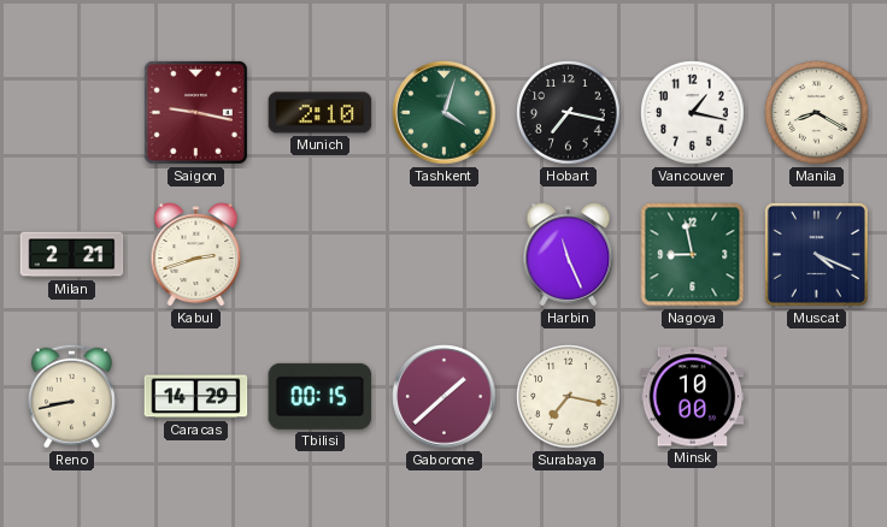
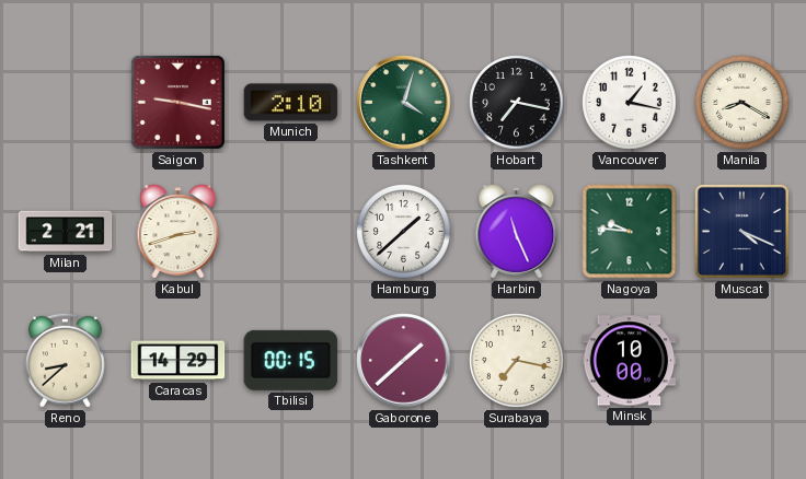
Hamburg: none -> 1:38
Nagoya: 8:58 -> 9:46
Reno: 8:43 -> 8:38
